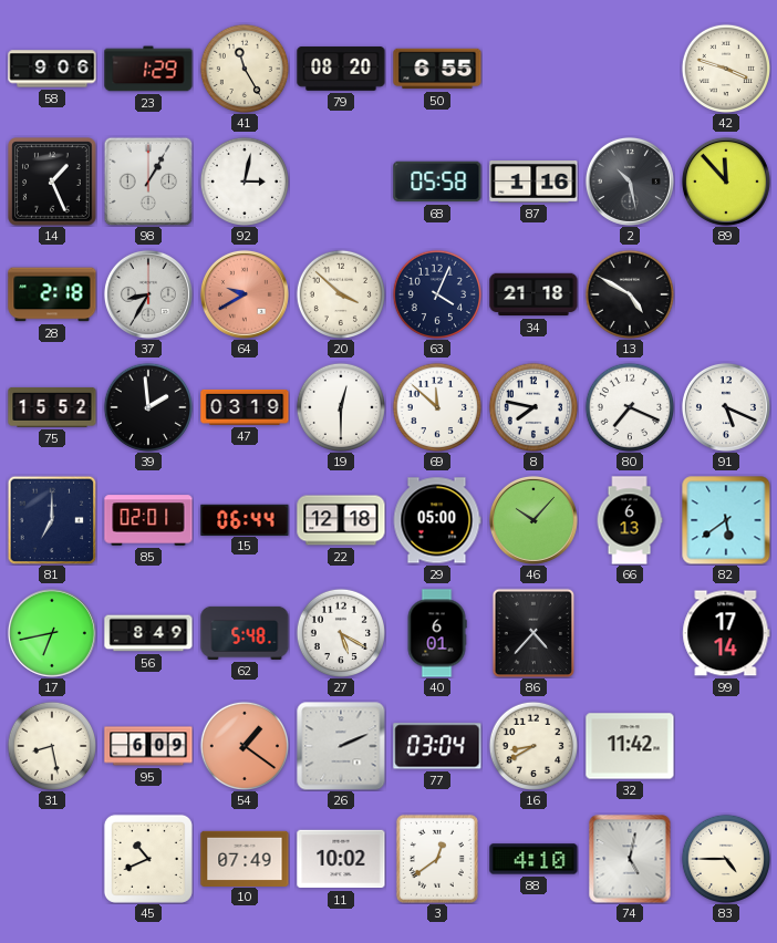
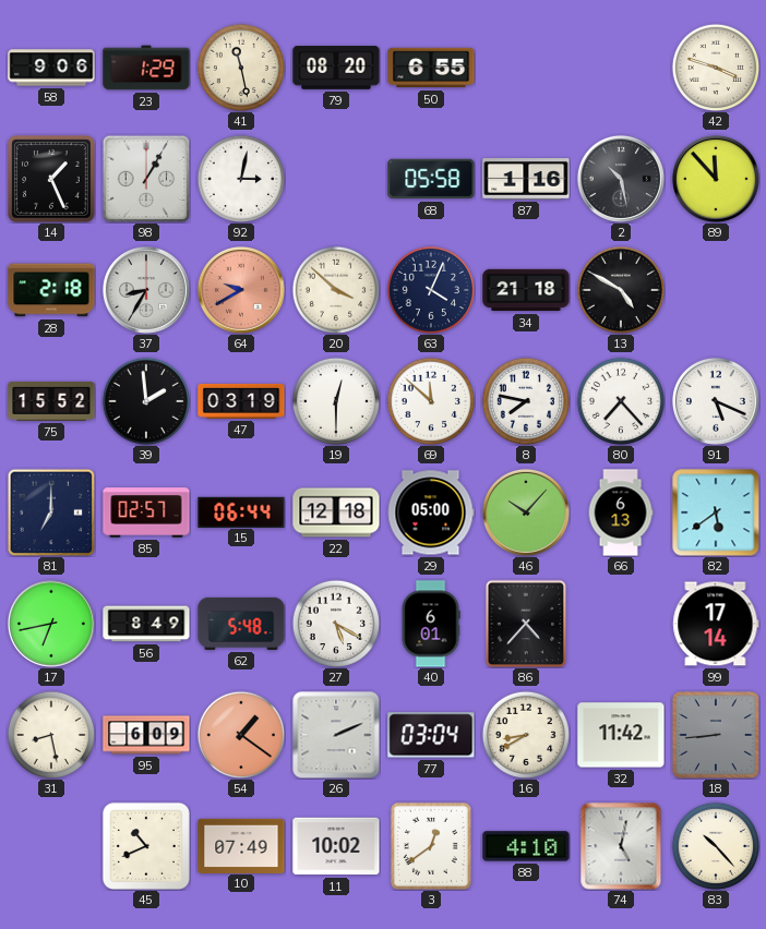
41: 11:25 -> 11:28
80: 7:19 -> 7:23
85: 02:01 -> 02:57
18: none -> 8:44
83: 4:45 -> 10:23
